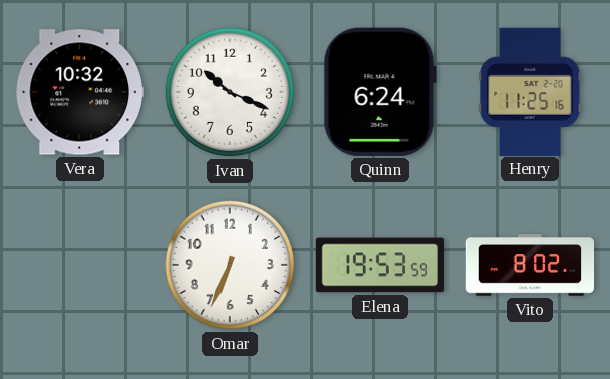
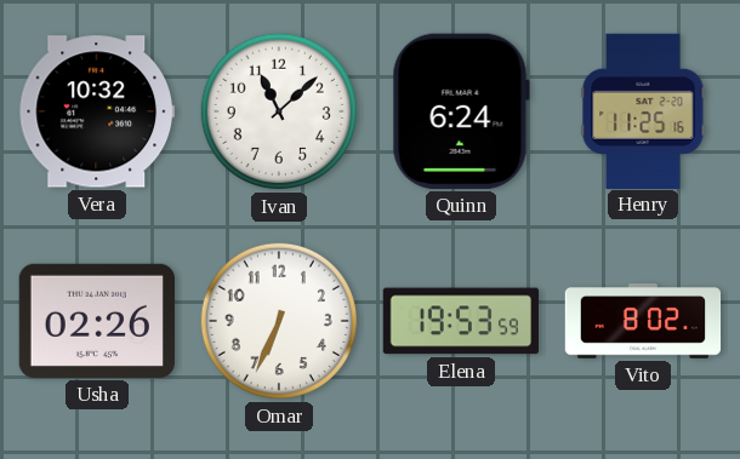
Ivan: 10:19 -> 11:08
Usha: none -> 02:26
